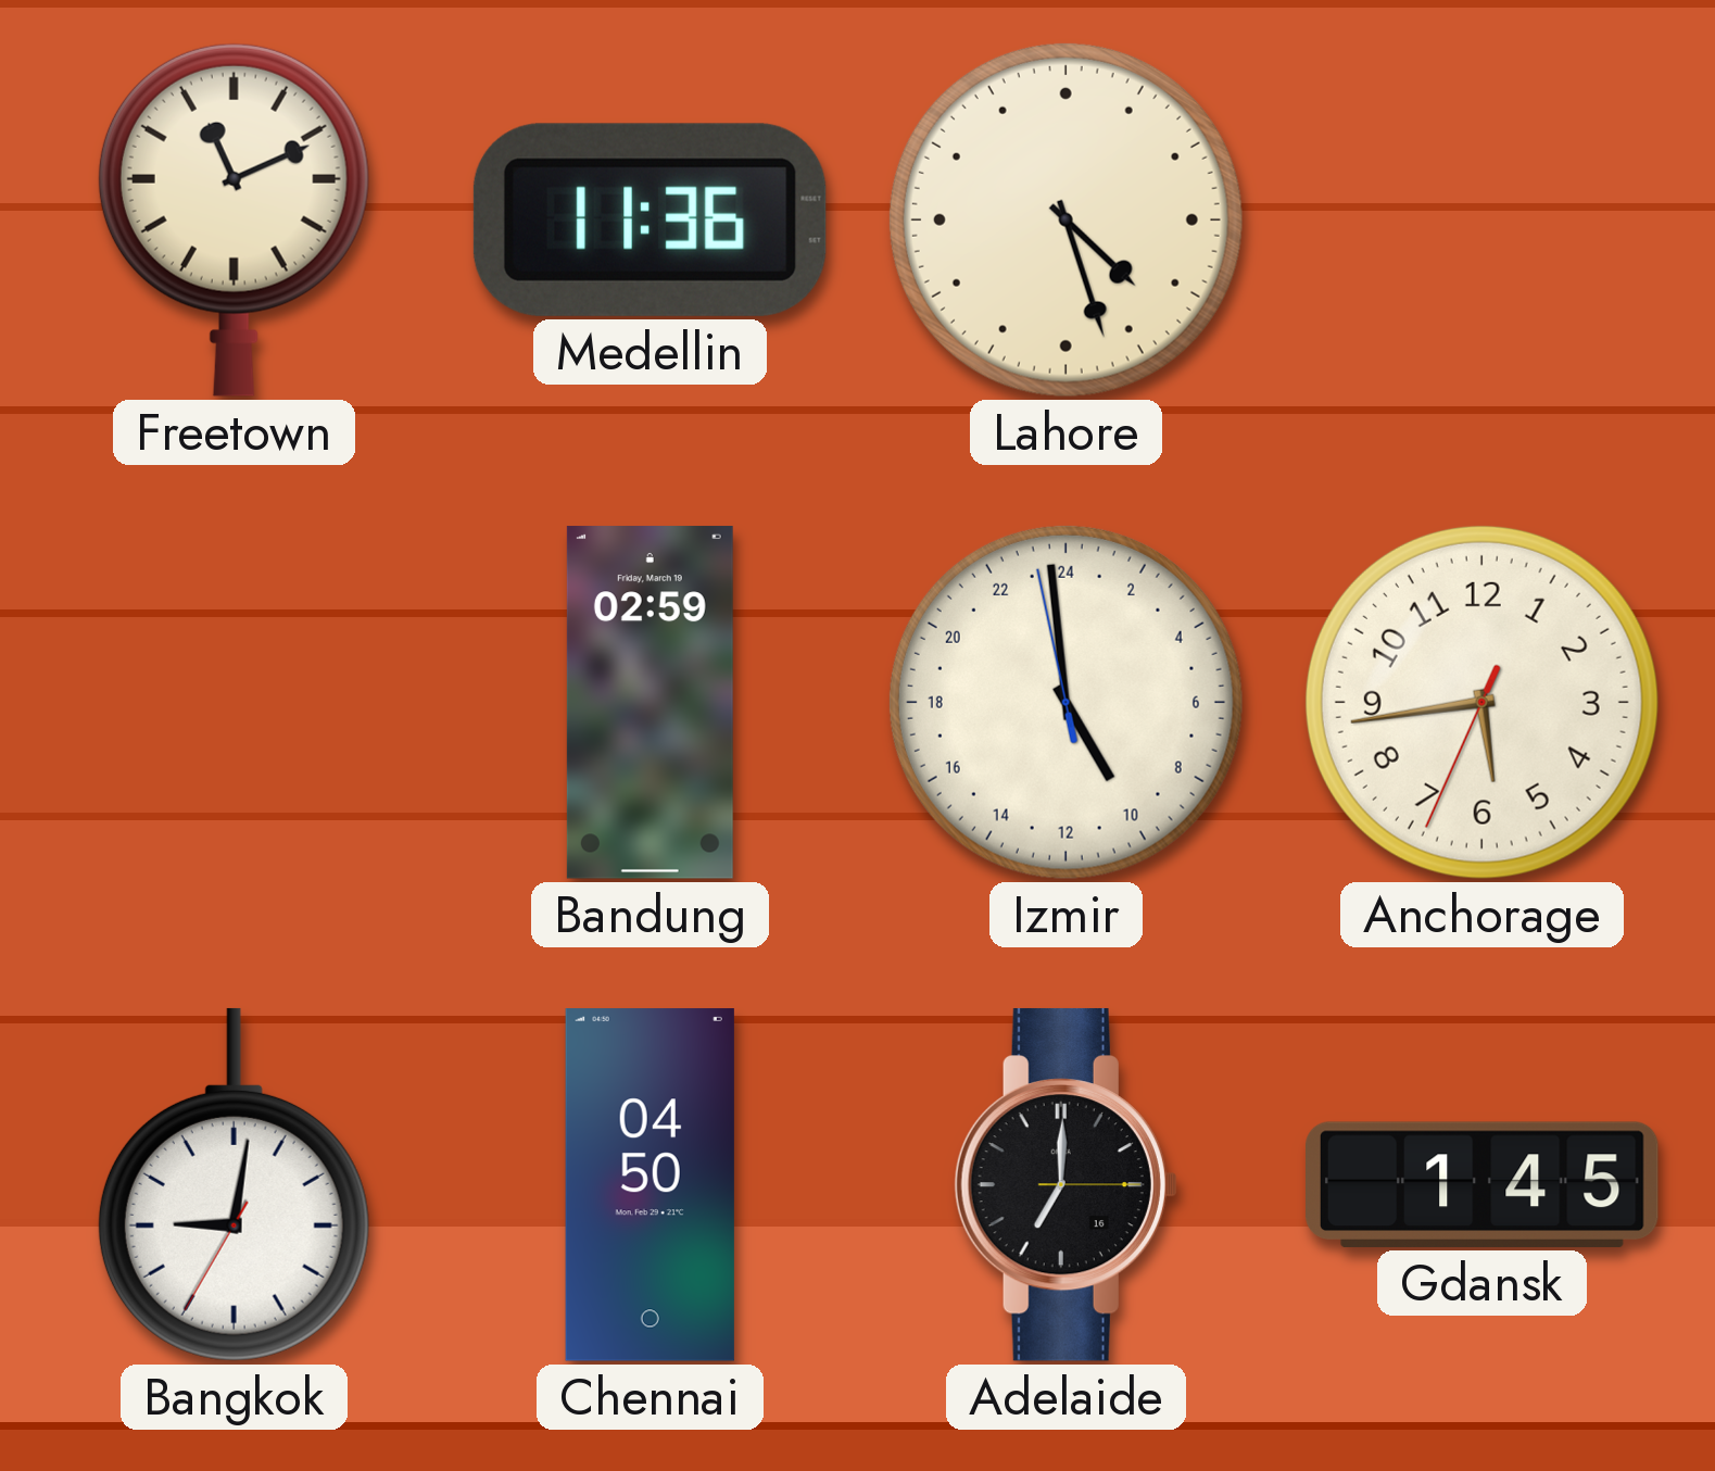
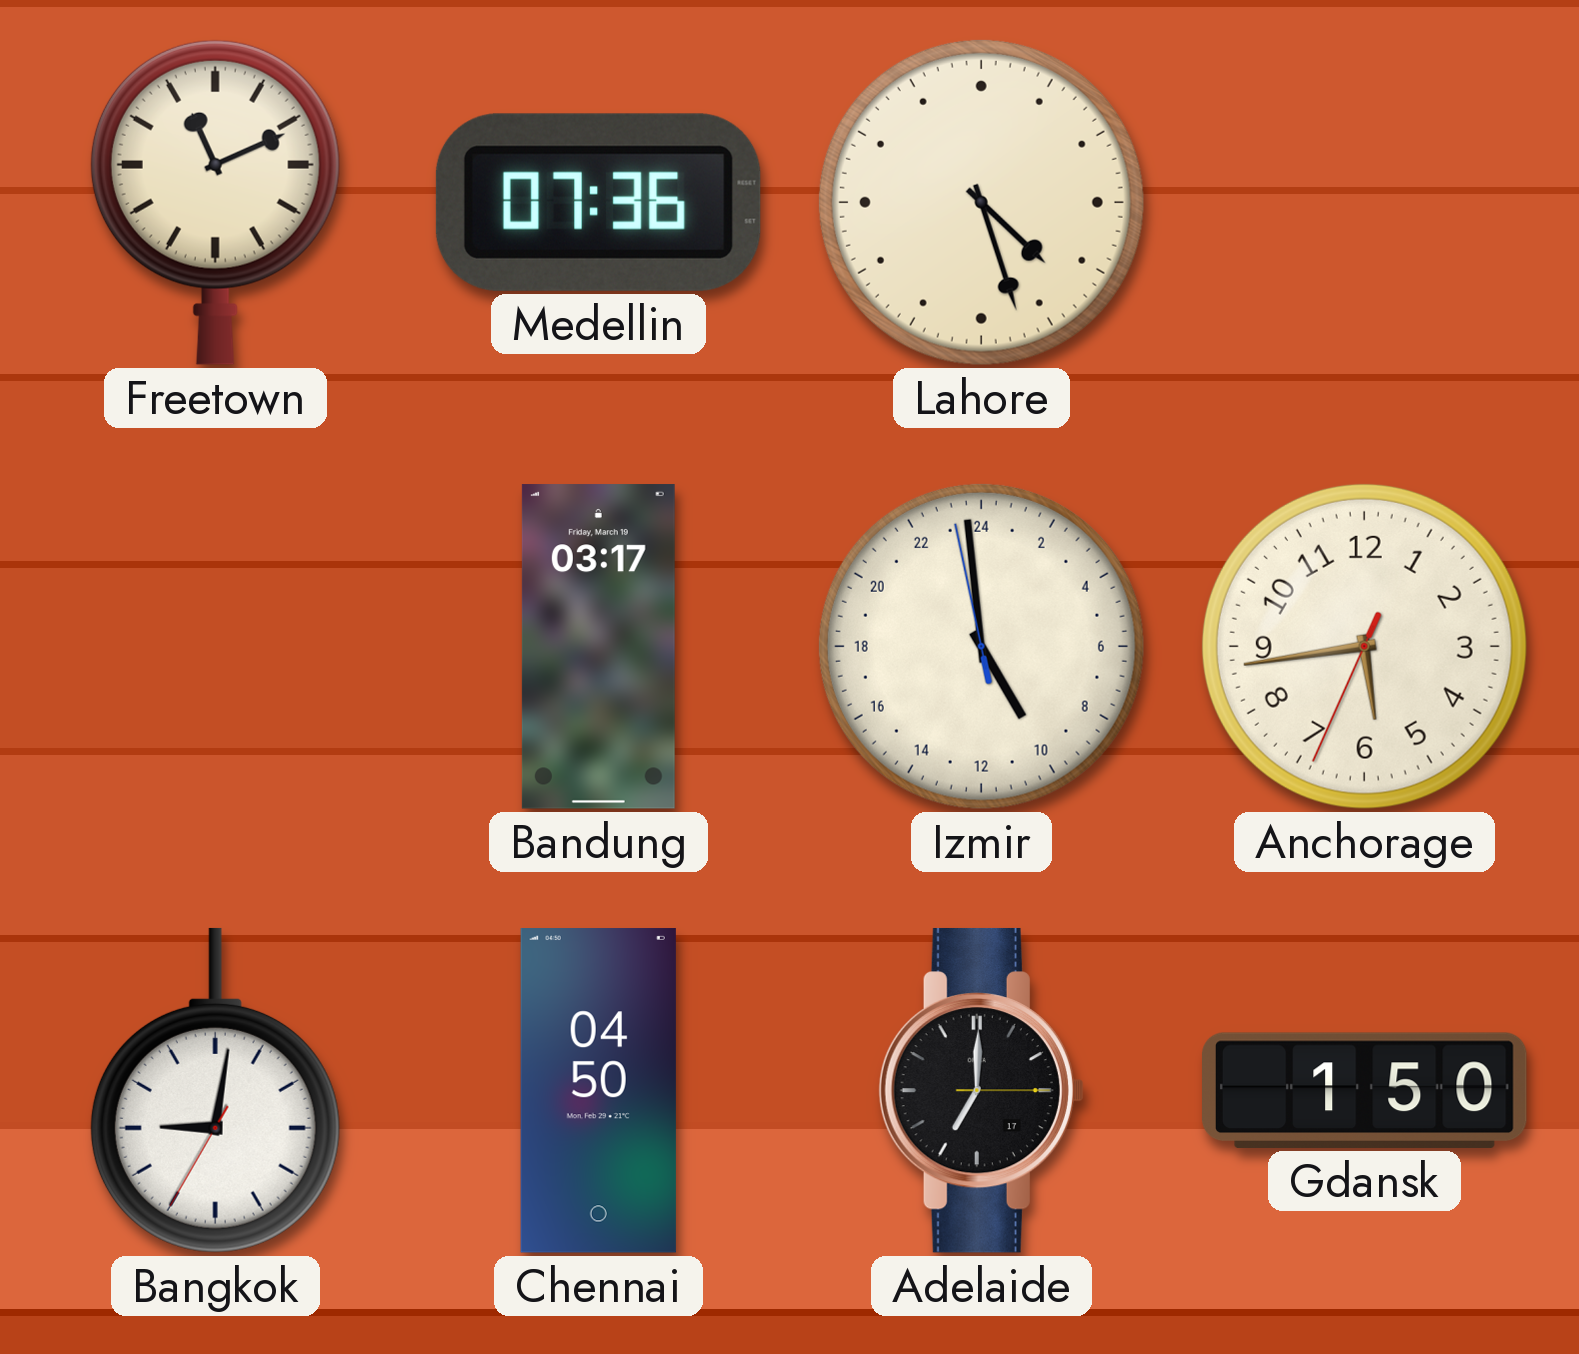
Medellin: 11:36 -> 07:36
Bandung: 02:59 -> 03:17
Adelaide date: 16 -> 17
Gdansk: 1:45 -> 1:50
